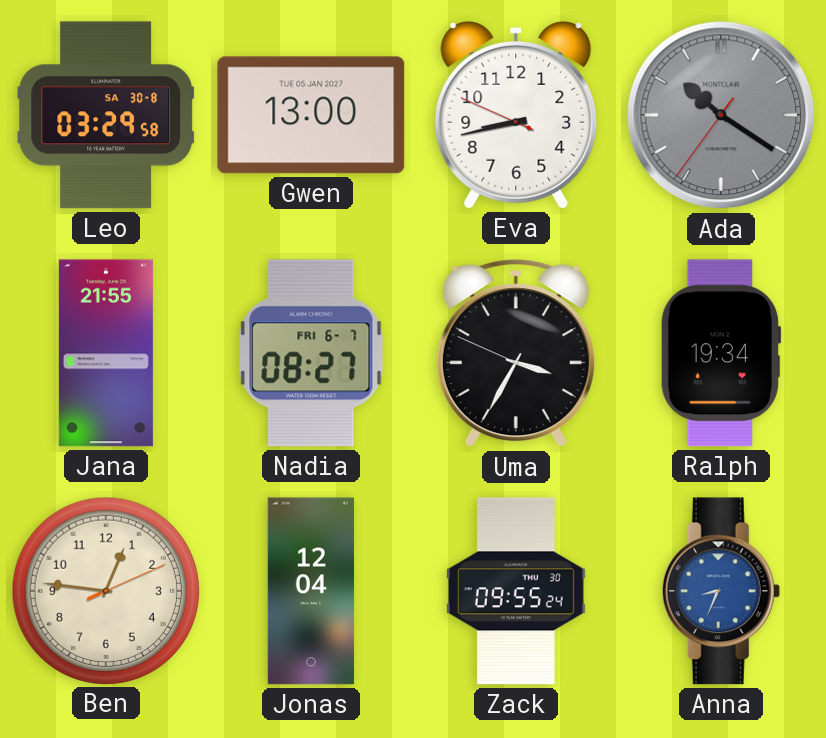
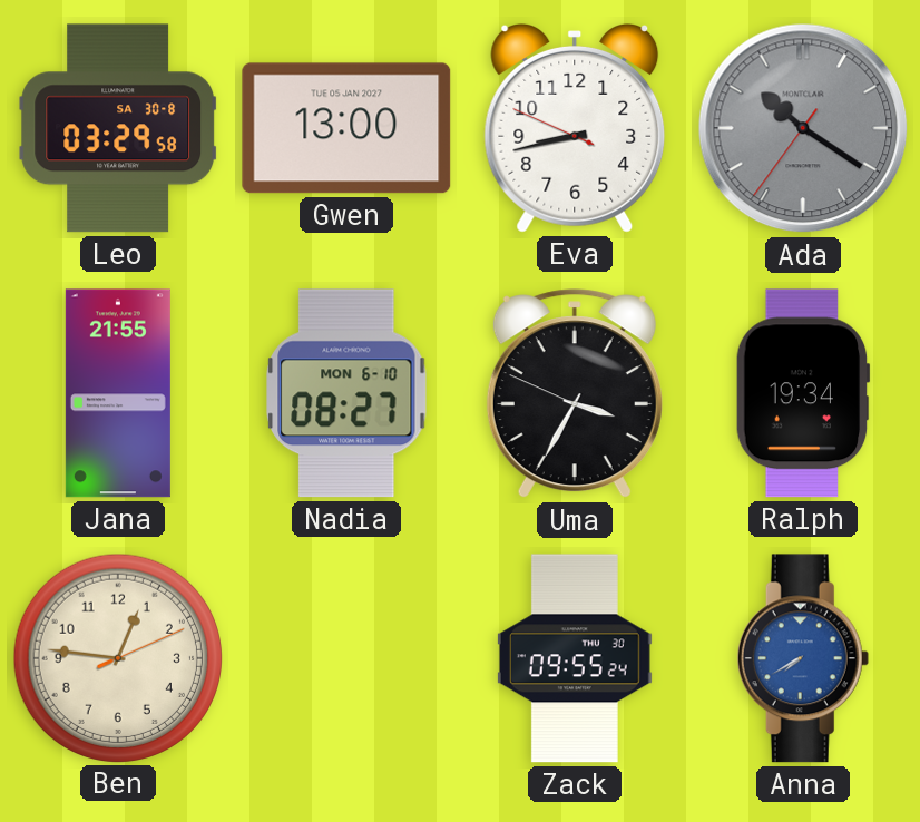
Nadia date: FRI 6-7 -> MON 6-10
Jonas: 12:04 -> none
Anna: 8:34 -> 7:40
